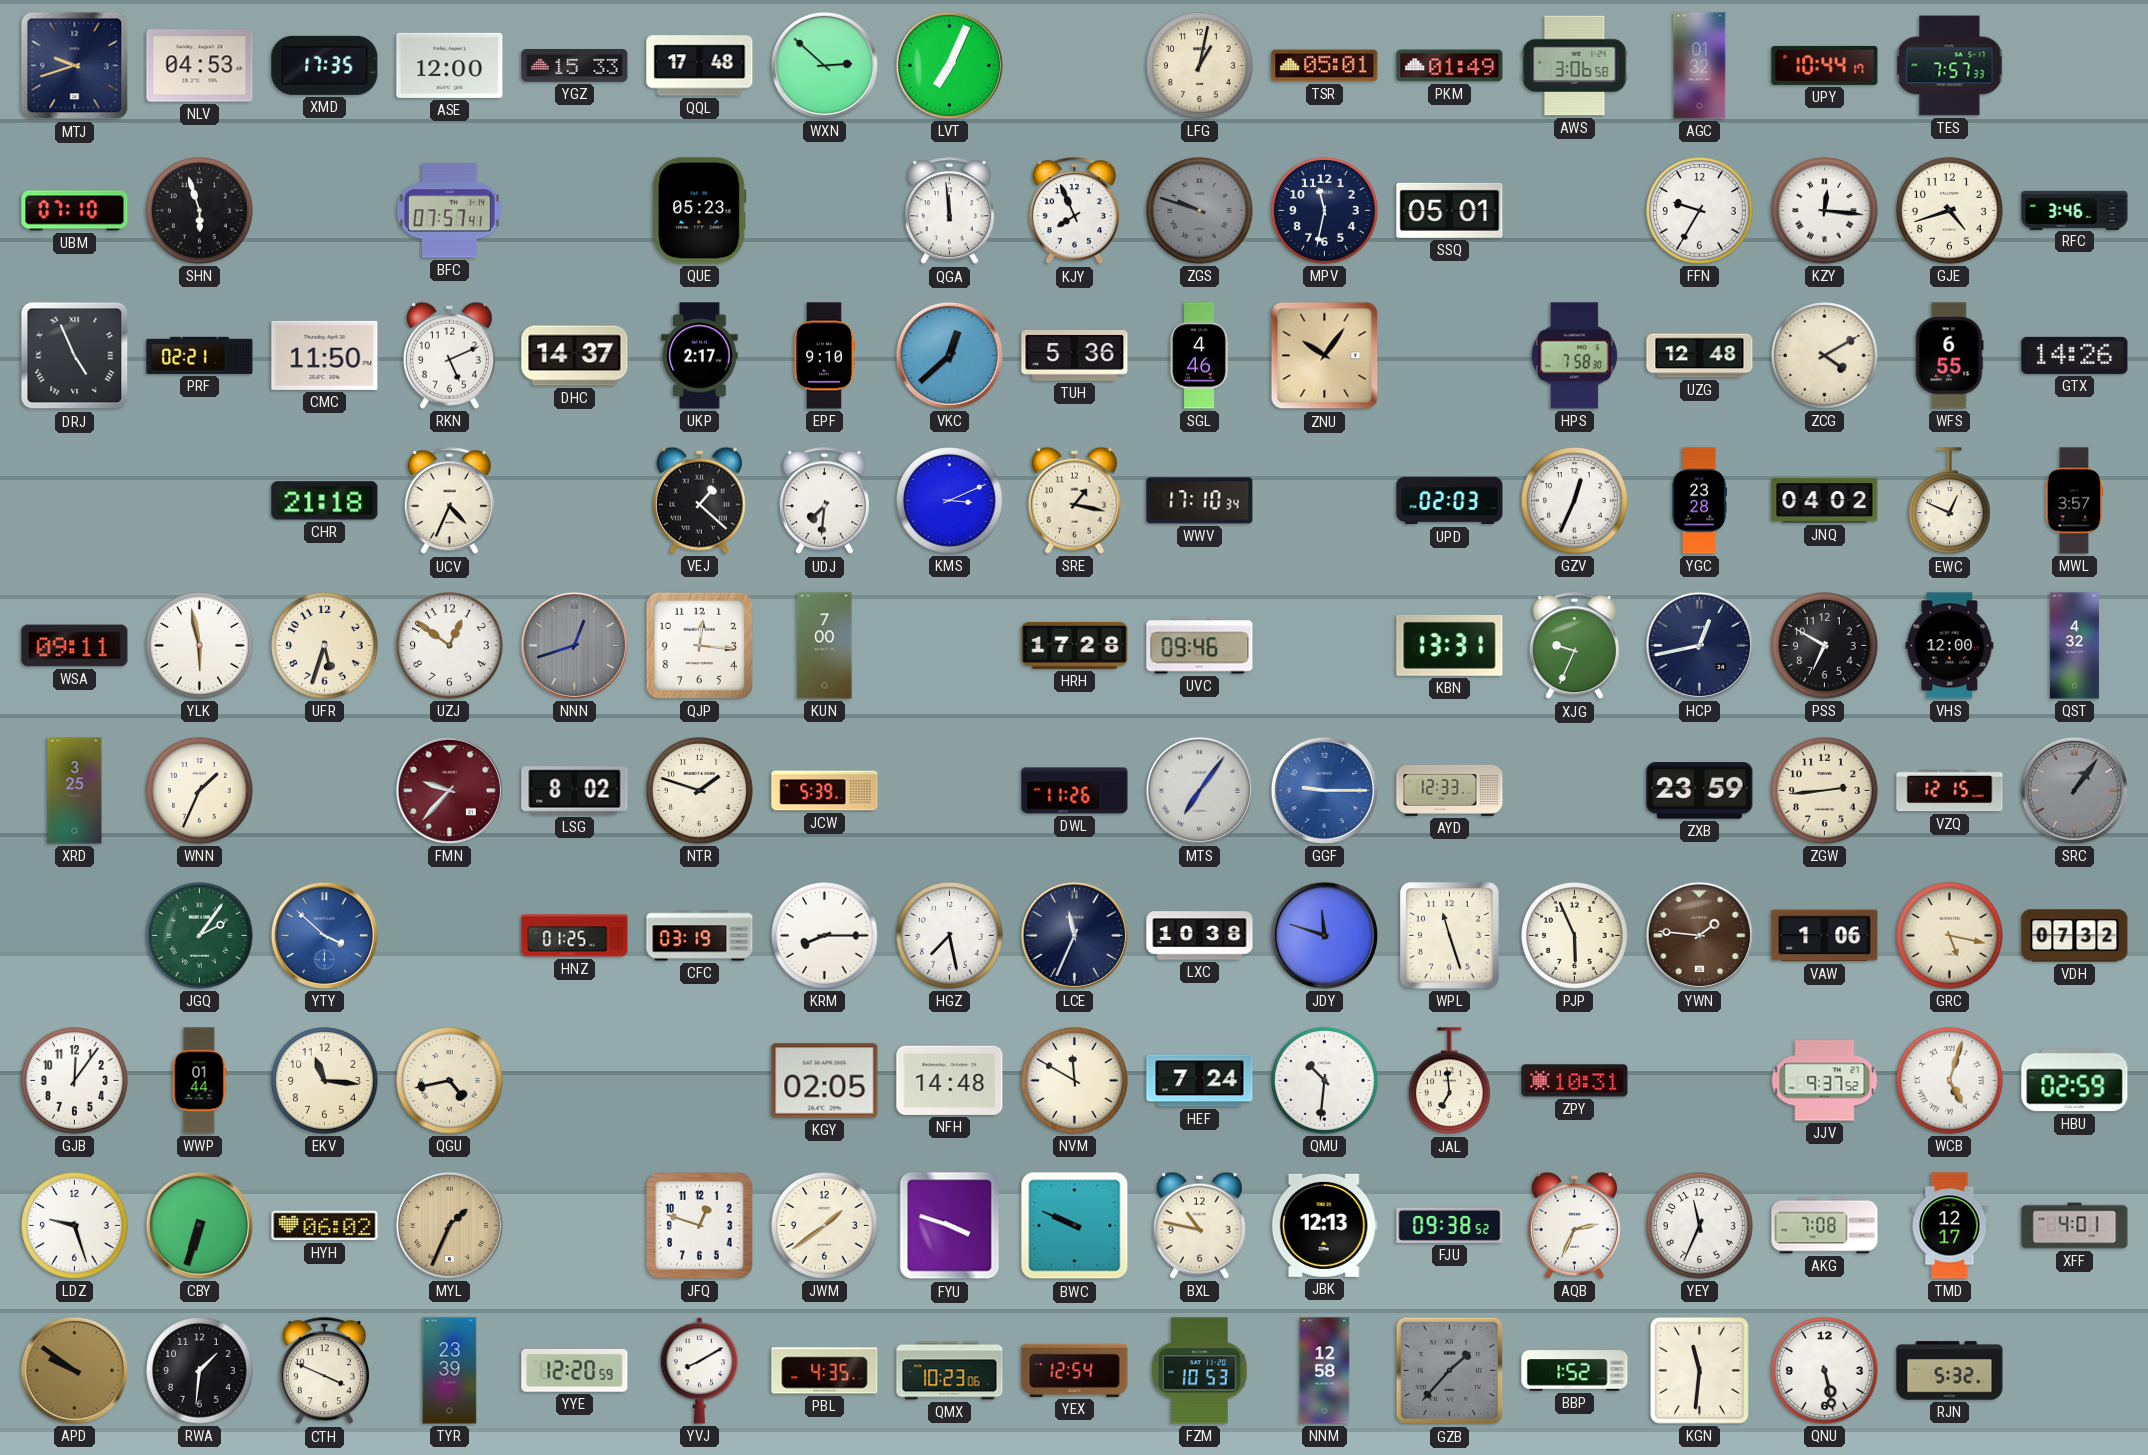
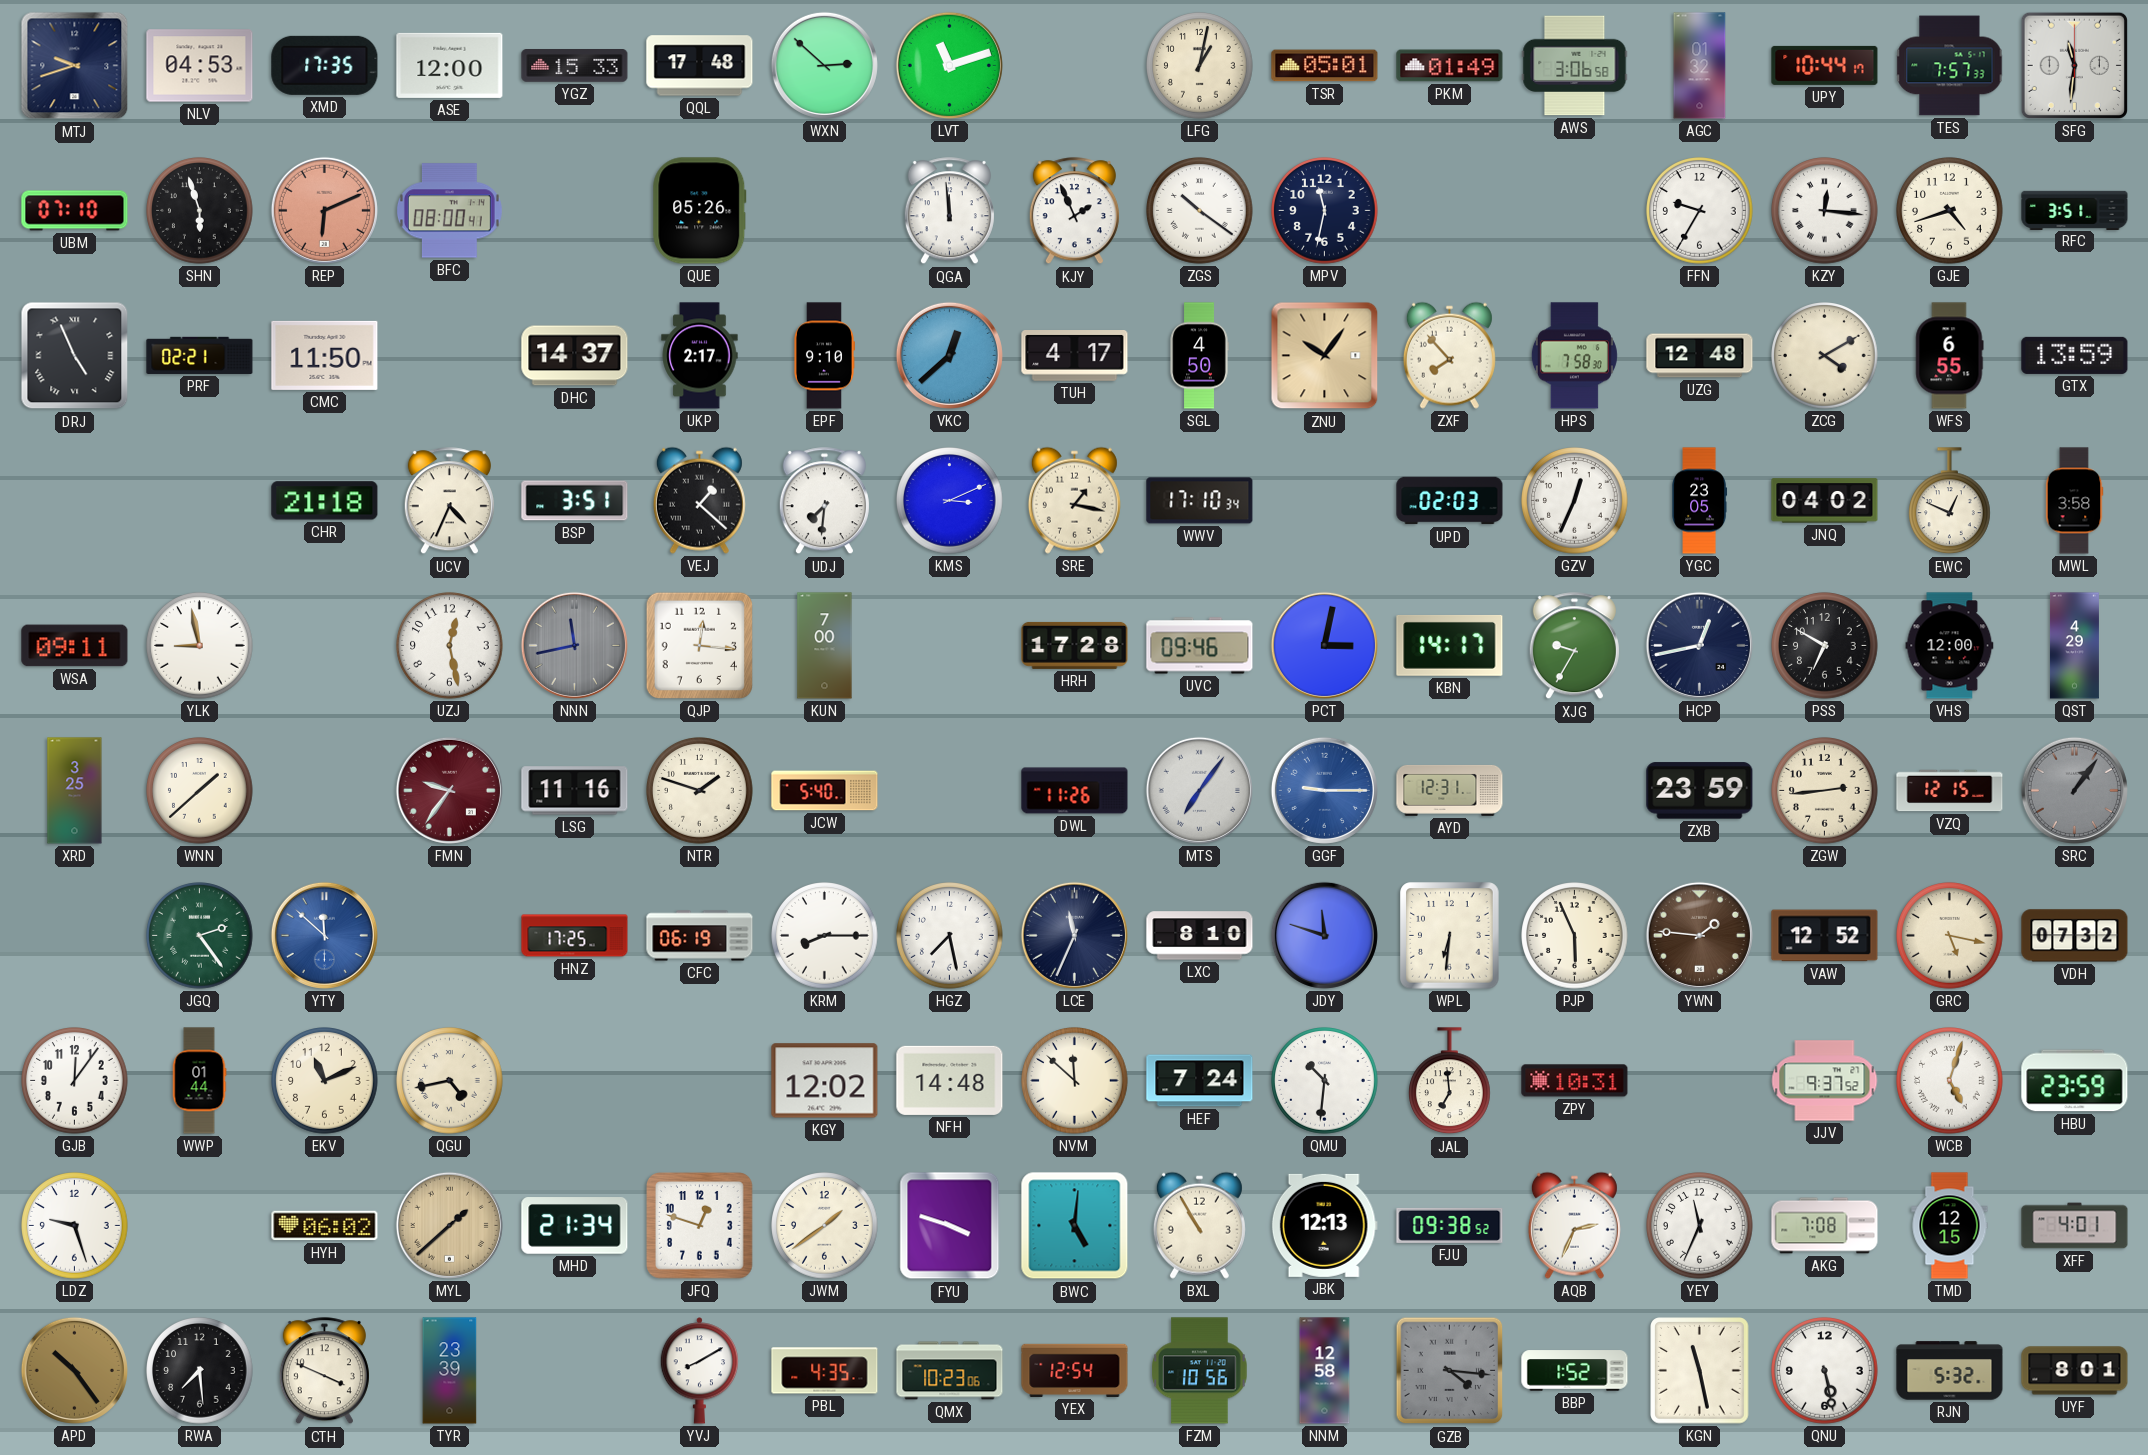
LVT: 7:04 -> 11:12
SFG: none -> 11:31
REP: none -> 6:11
BFC: 07:57 -> 08:00
QUE: 05:23 -> 05:26
KJY: 7:56 -> 1:56
ZGS: 9:48 -> 10:21
ZGS dial: grey -> white
SSQ: 05:01 -> none
RFC: 3:46 -> 3:51
RKN: 5:11 -> none
TUH: 5:36 -> 4:17
SGL: 4:46 -> 4:50
ZXF: none -> 7:53
GTX: 14:26 -> 13:59
BSP: none -> 3:51
YGC: 23:28 -> 23:05
MWL: 3:57 -> 3:58
YLK: 5:58 -> 8:58
UFR: 5:33 -> none
UZJ: 12:51 -> 12:28
NNN: 12:42 -> 11:43
PCT: none -> 3:02
KBN: 13:31 -> 14:17
XJG: 9:34 -> 9:35
QST: 4:32 -> 4:29
WNN: 1:34 -> 1:38
FMN: 9:37 -> 9:36
LSG: 8:02 -> 11:16
JCW: 5:39 -> 5:40
AYD: 12:33 -> 12:31
JGQ: 2:06 -> 2:24
YTY: 3:52 -> 11:52
HNZ: 01:25 -> 17:25
CFC: 03:19 -> 06:19
LXC: 10:38 -> 8:10
WPL: 11:27 -> 6:31
VAW: 1:06 -> 12:52
EKV: 11:16 -> 11:11
KGY: 02:05 -> 12:02
NVM: 11:50 -> 11:52
HBU: 02:59 -> 23:59
CBY: 6:33 -> none
MYL: 1:34 -> 1:38
MHD: none -> 21:34
BWC: 9:49 -> 5:01
BXL: 10:47 -> 10:55
TMD: 12:17 -> 12:15
APD: 9:51 -> 10:24
RWA: 1:31 -> 7:29
YYE: 12:20 -> none
FZM: 10:53 -> 10:56
GZB: 1:37 -> 4:16
KGN: 11:31 -> 11:28
UYF: none -> 8:01
